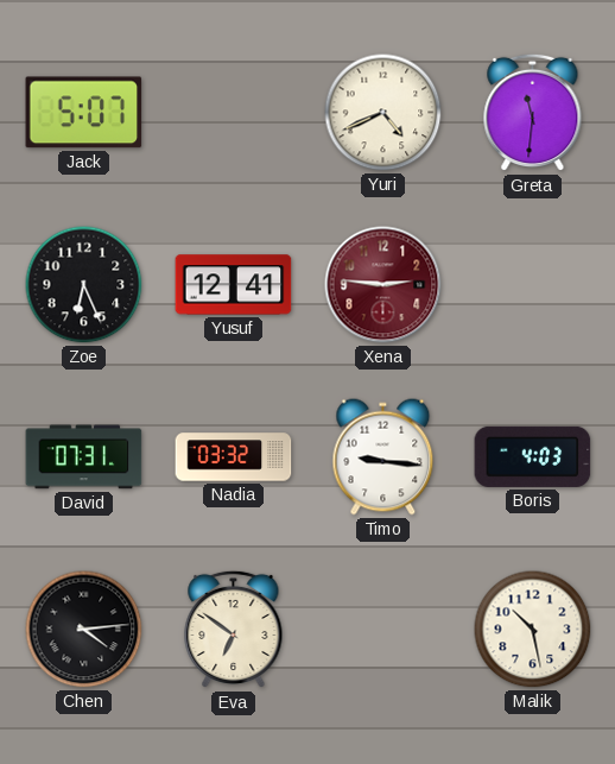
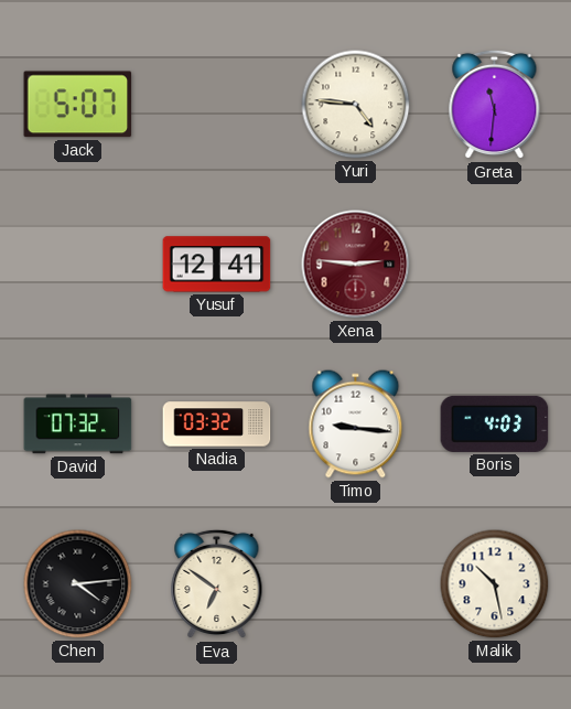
Yuri: 4:41 -> 4:46
Zoe: 6:26 -> none
David: 07:31 -> 07:32
